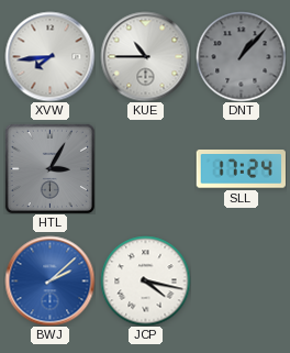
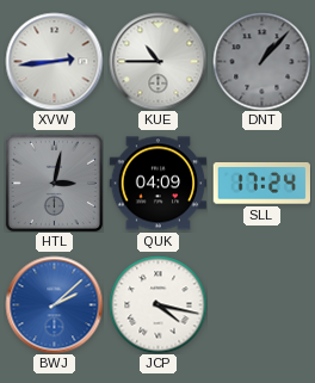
XVW: 7:44 -> 2:44
HTL: 3:05 -> 3:02
QUK: none -> 04:09
